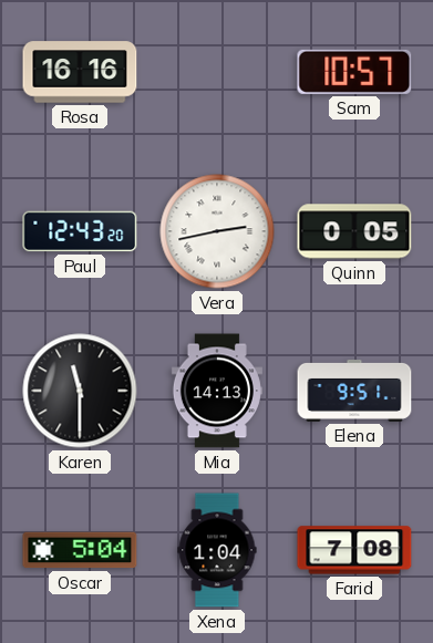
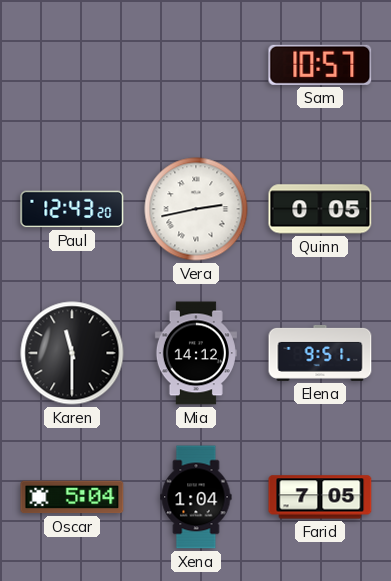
Rosa: 16:16 -> none
Mia: 14:13 -> 14:12
Farid: 7:08 -> 7:05
